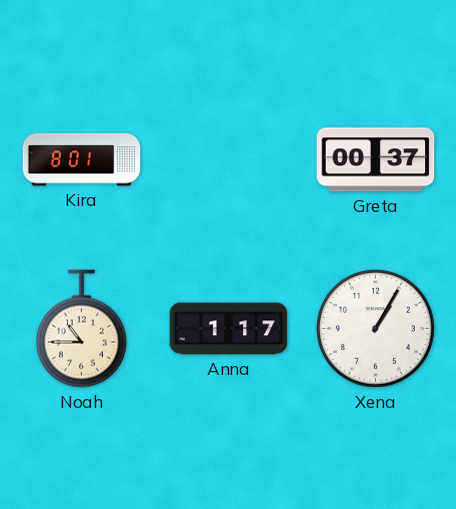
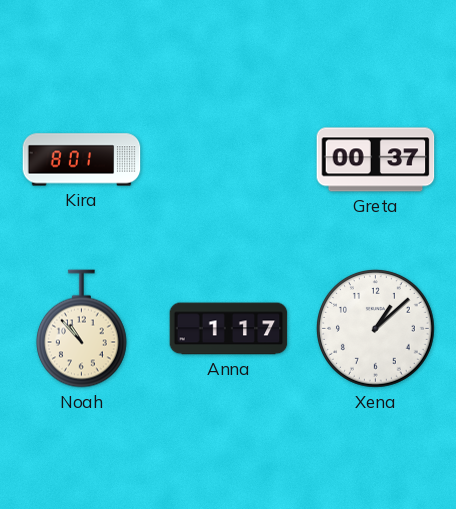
Noah: 10:45 -> 10:53
Xena: 1:05 -> 1:08
